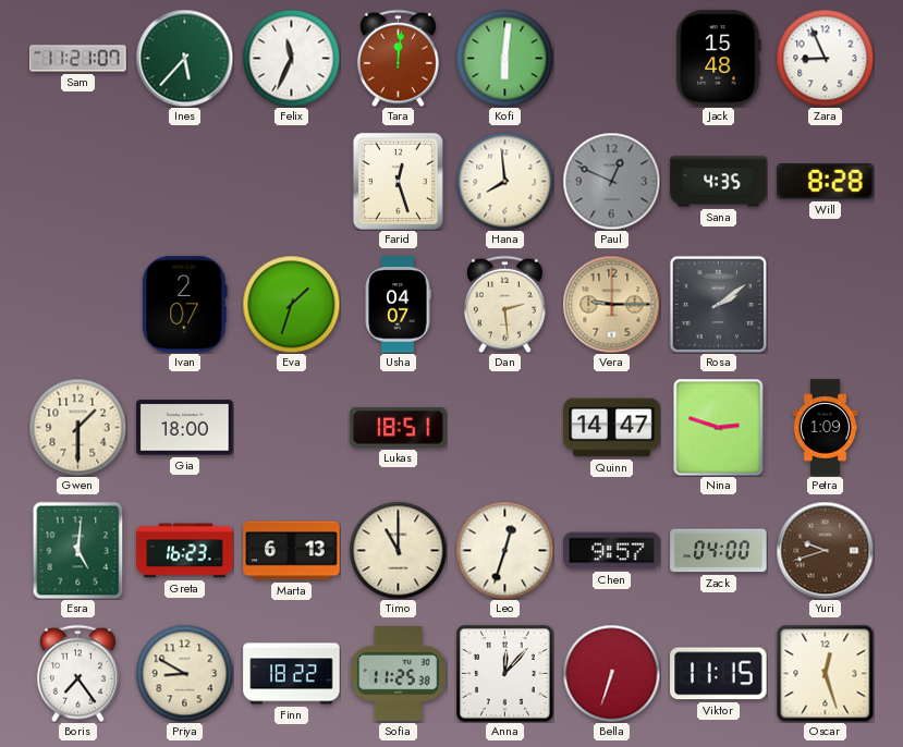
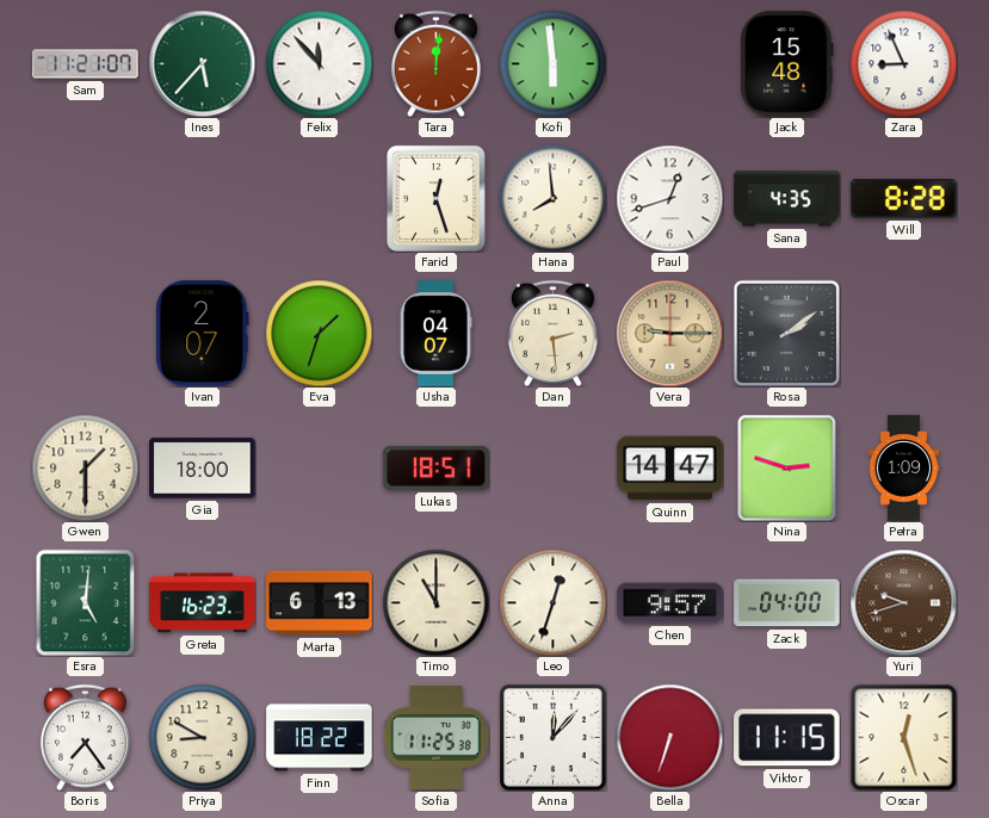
Felix: 11:34 -> 11:53
Kofi: 6:01 -> 5:59
Paul: 12:49 -> 12:42
Paul dial: grey -> white
